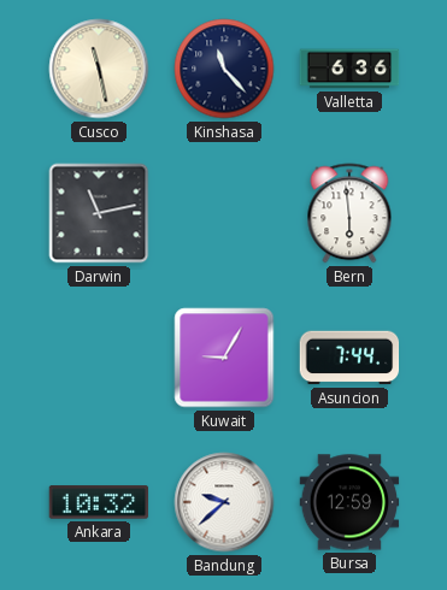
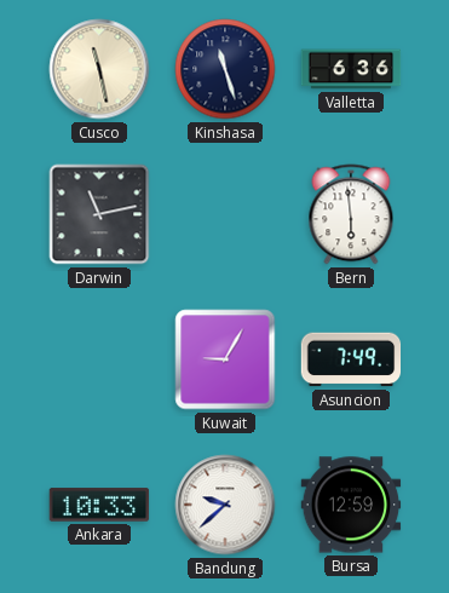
Kinshasa: 11:23 -> 11:27
Asuncion: 7:44 -> 7:49
Ankara: 10:32 -> 10:33
